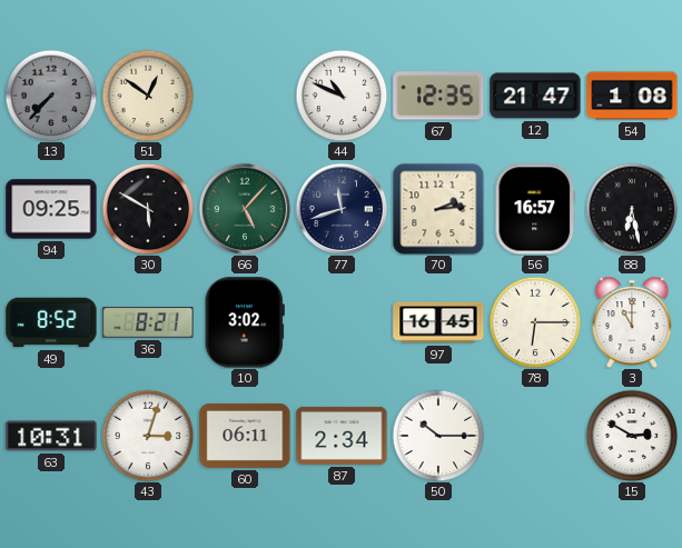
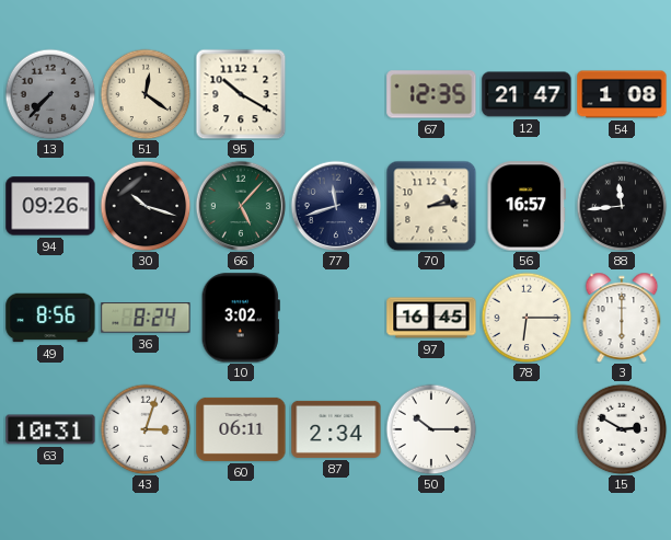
51: 12:51 -> 12:21
95: none -> 10:20
44: 10:49 -> none
94: 09:25 -> 09:26
30: 5:50 -> 10:18
88: 6:28 -> 11:44
49: 8:52 -> 8:56
36: 8:21 -> 8:24
3: 11:00 -> 6:00
